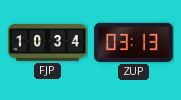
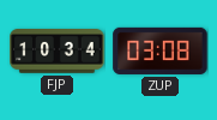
ZUP: 03:13 -> 03:08
